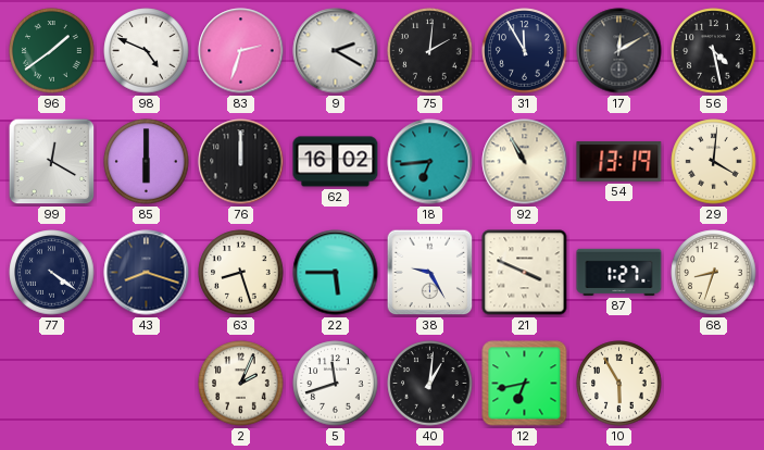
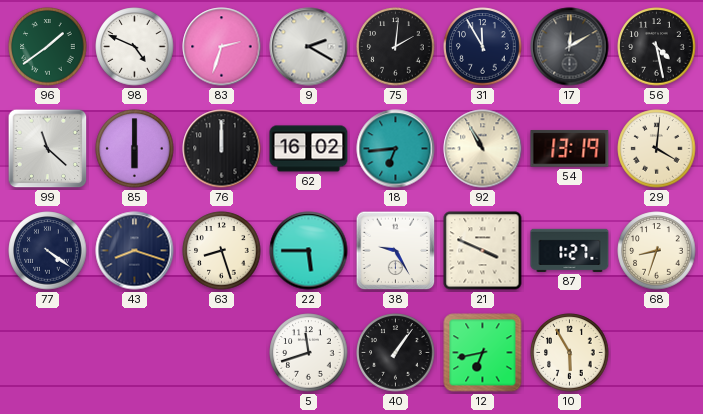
99: 12:20 -> 11:22
2: 2:04 -> none
40: 1:01 -> 1:06
